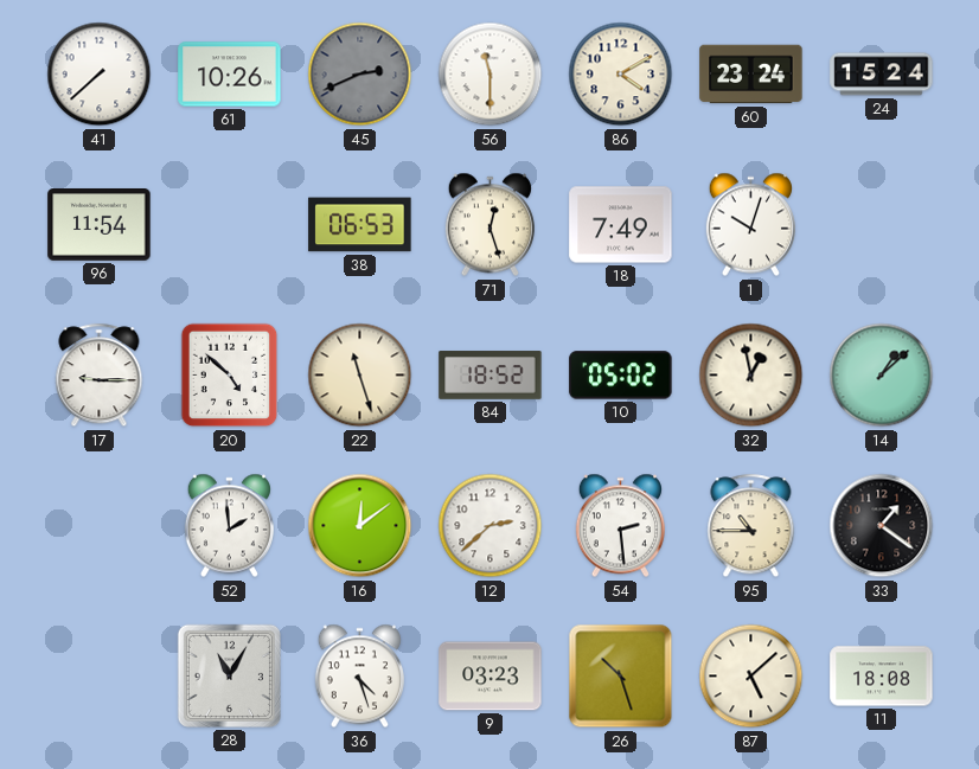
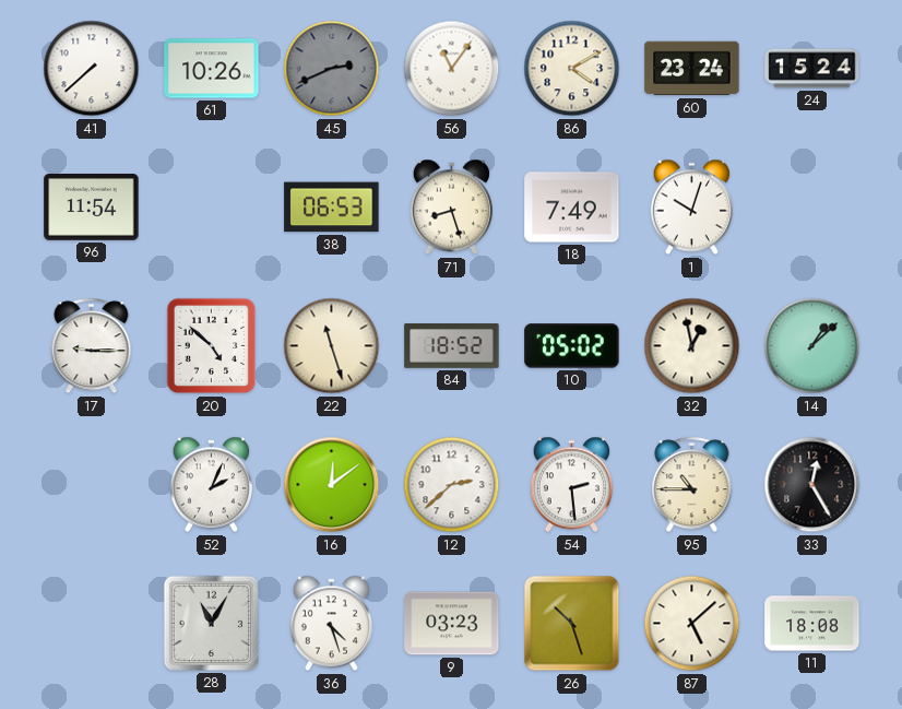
56: 11:30 -> 11:06
71: 12:27 -> 8:27
52: 1:59 -> 2:04
33: 1:21 -> 12:25
